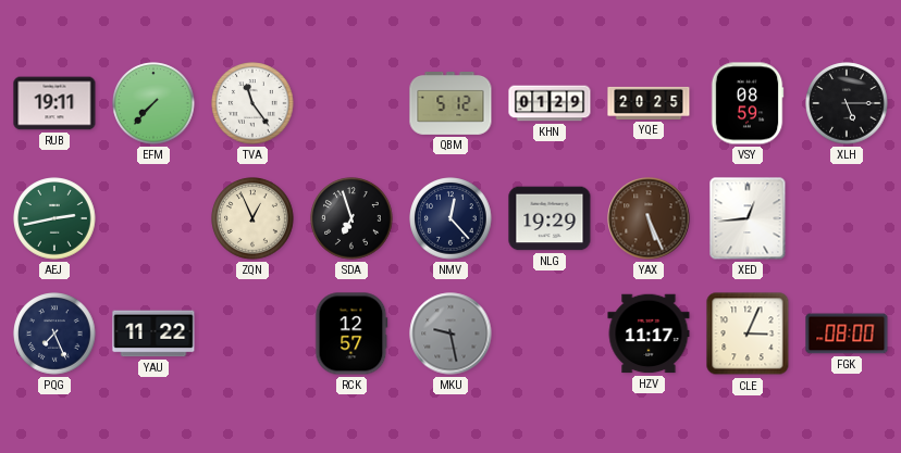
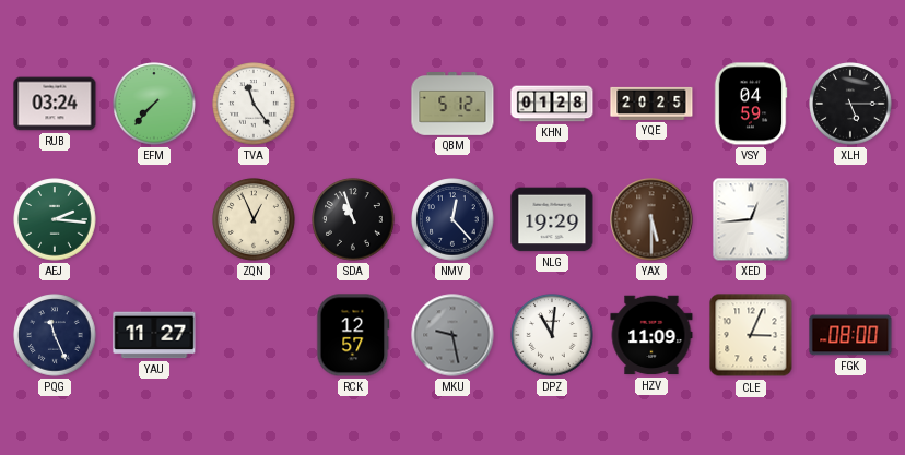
RUB: 19:11 -> 03:24
KHN: 01:29 -> 01:28
VSY: 08:59 -> 04:59
AEJ: 2:43 -> 2:16
SDA: 6:57 -> 10:57
YAX: 5:26 -> 5:30
PQG: 7:26 -> 11:26
YAU: 11:22 -> 11:27
DPZ: none -> 11:01
HZV: 11:17 -> 11:09
